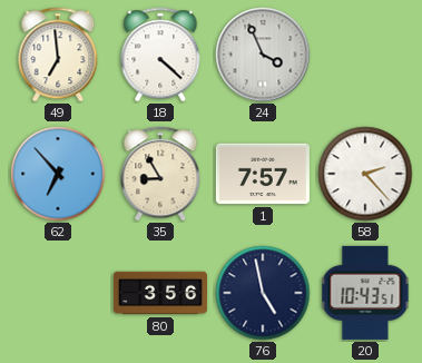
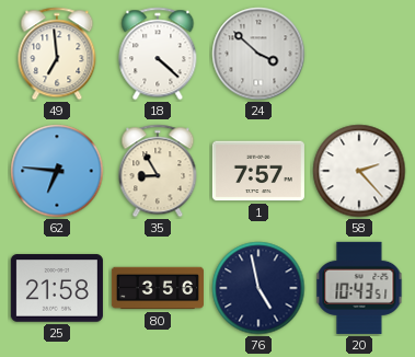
24: 3:56 -> 3:52
62: 6:53 -> 6:46
25: none -> 21:58
